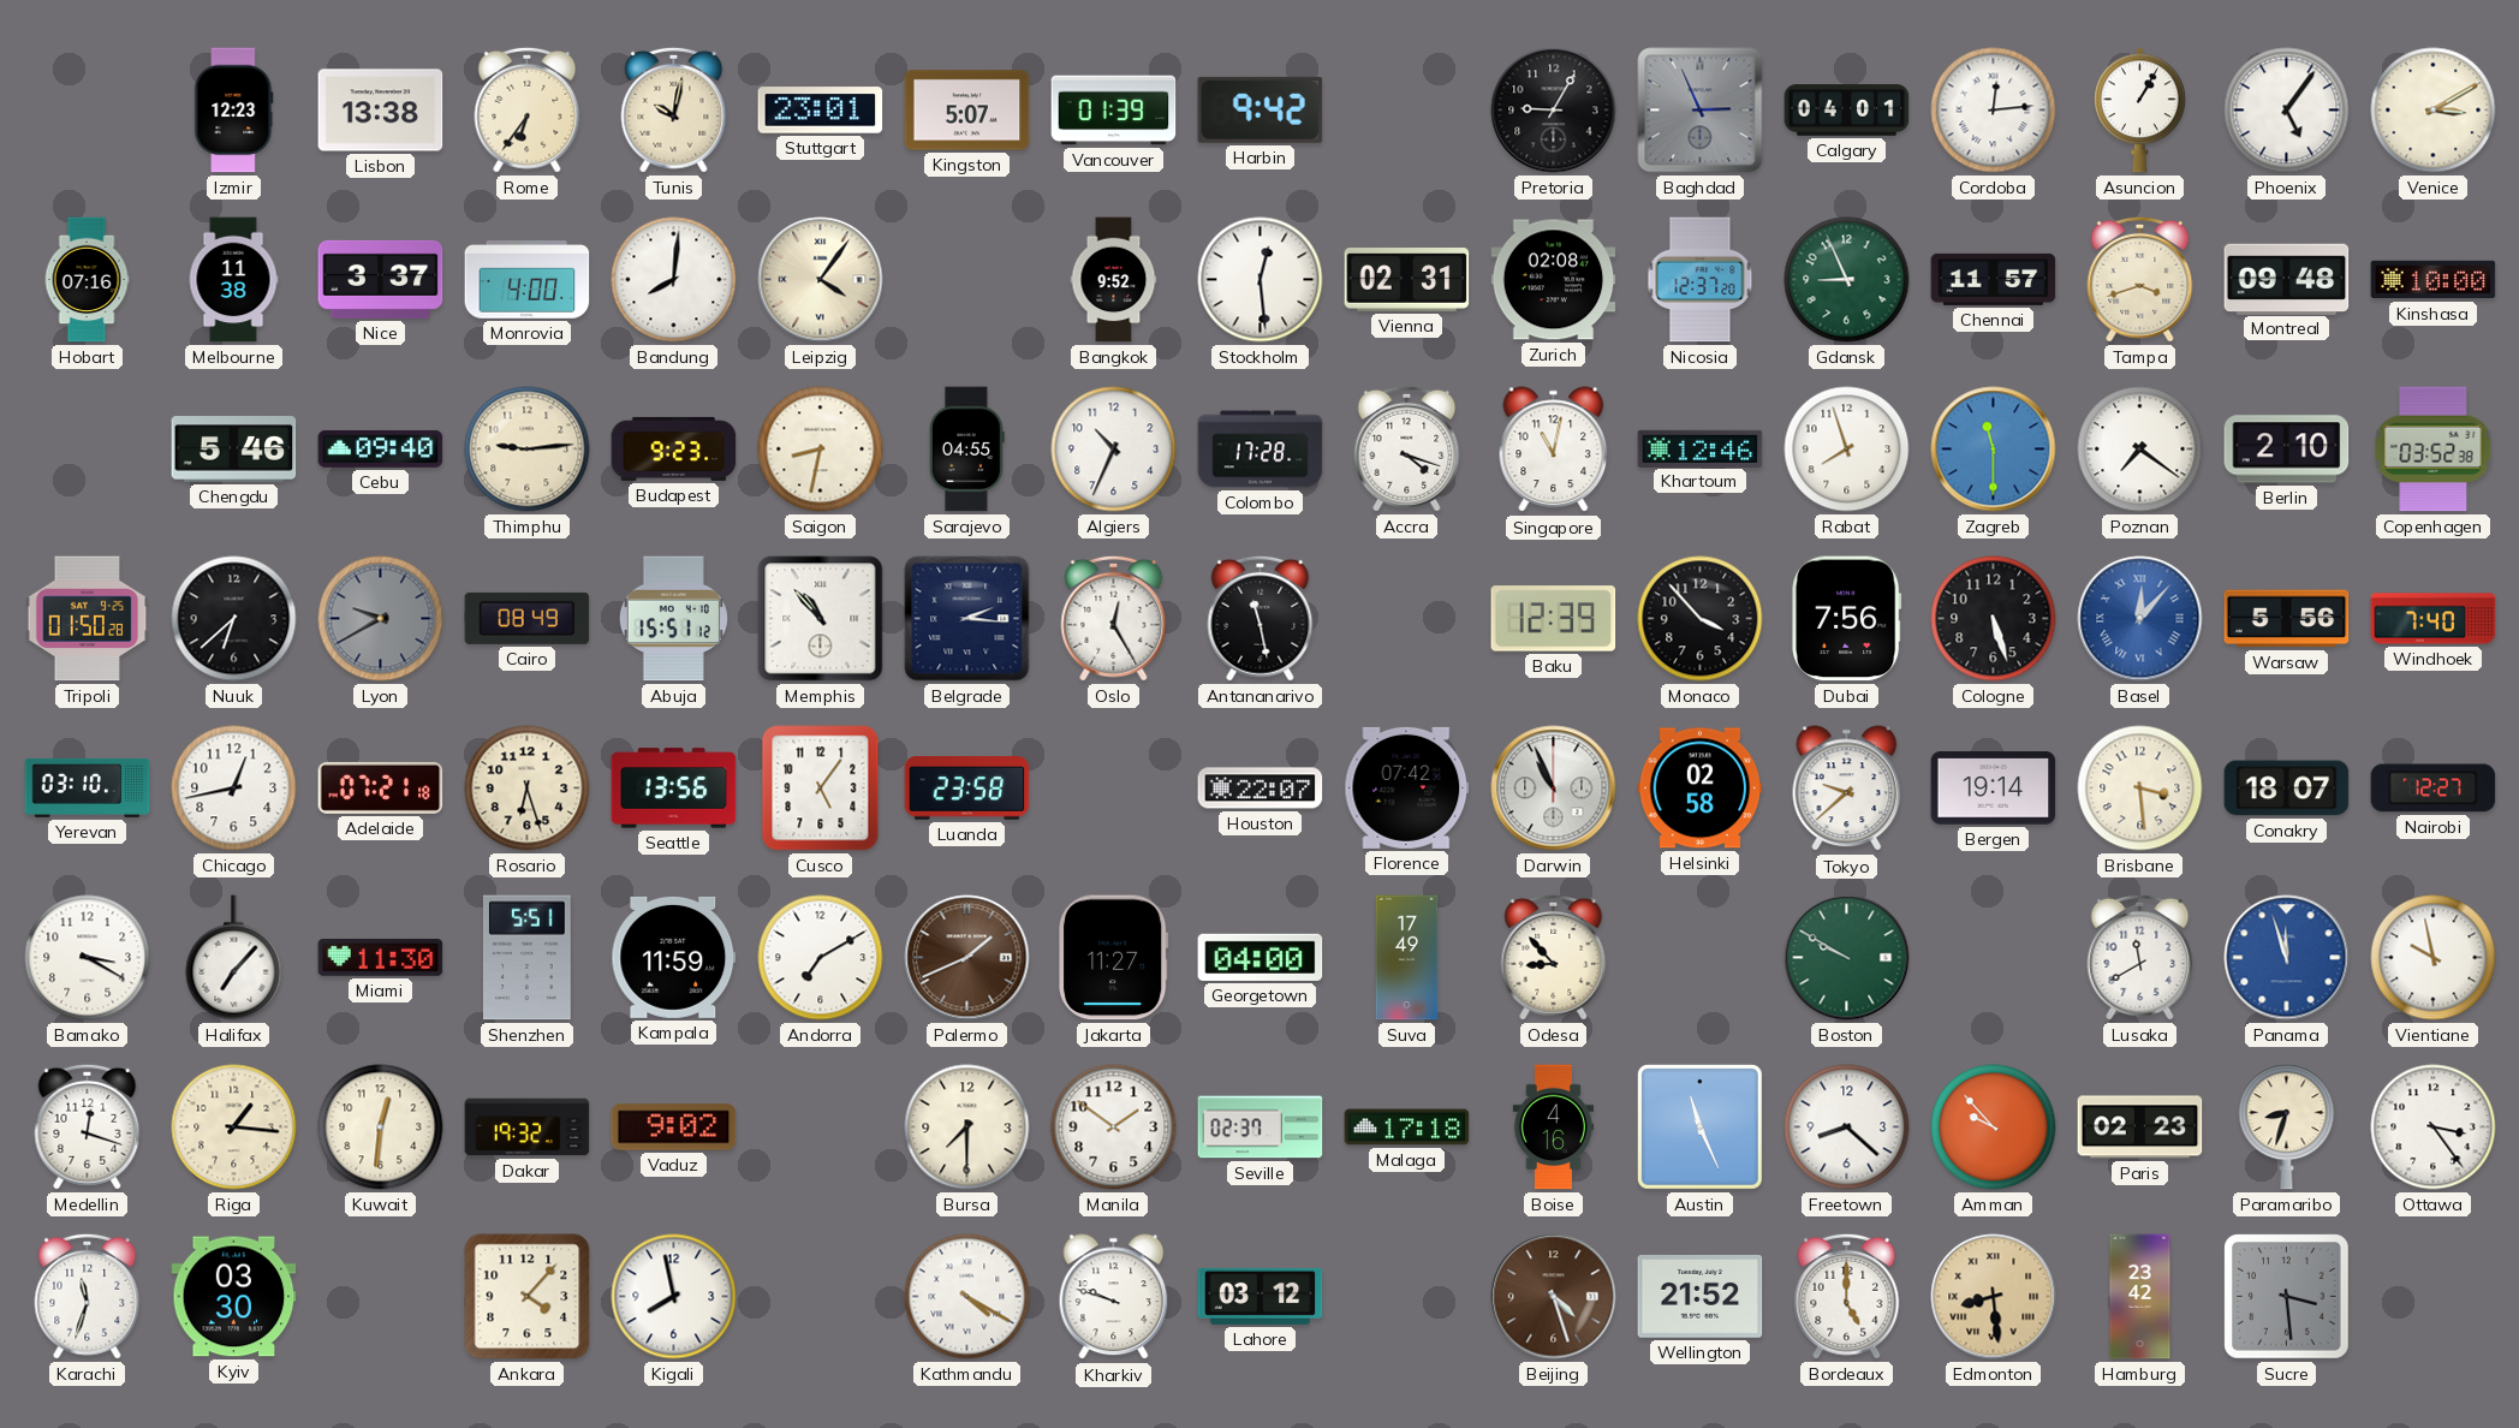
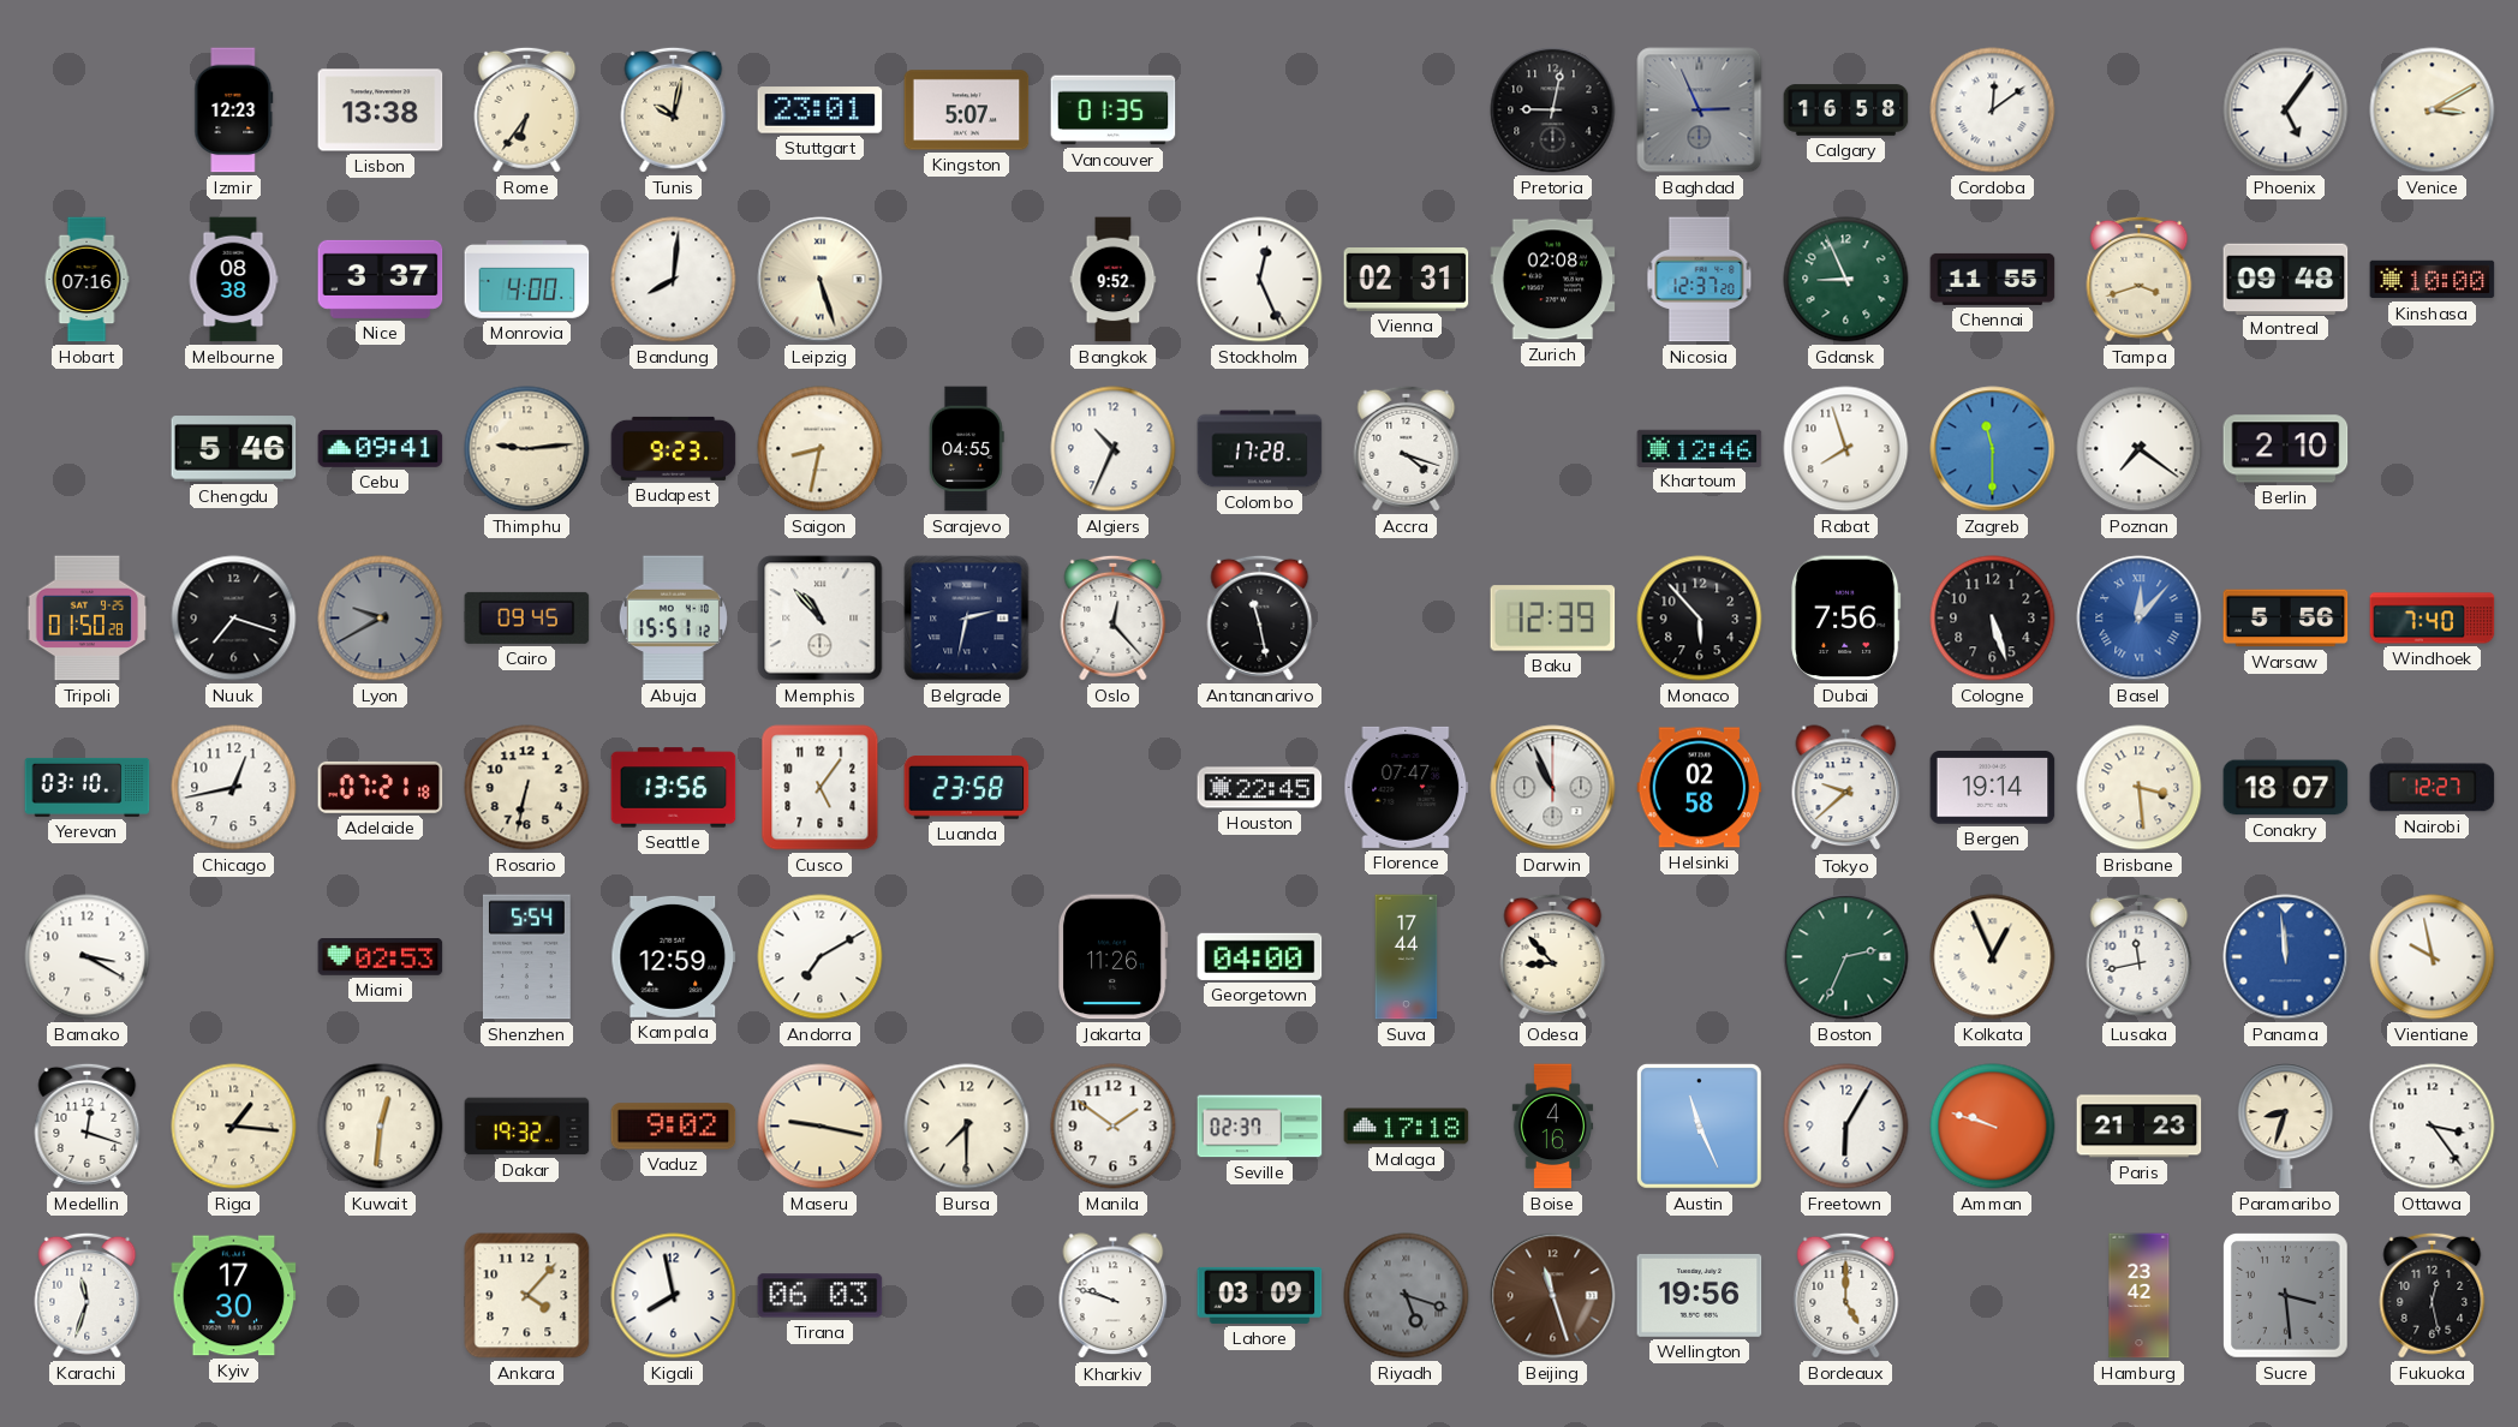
Vancouver: 01:39 -> 01:35
Harbin: 9:42 -> none
Pretoria: 9:05 -> 9:02
Calgary: 04:01 -> 16:58
Cordoba: 12:14 -> 12:09
Asuncion: 1:05 -> none
Melbourne: 11:38 -> 08:38
Leipzig: 4:06 -> 5:27
Stockholm: 12:29 -> 12:26
Chennai: 11:57 -> 11:55
Cebu: 09:40 -> 09:41
Singapore: 11:02 -> none
Copenhagen: 03:52 -> none
Nuuk: 6:38 -> 7:18
Cairo: 08:49 -> 09:45
Belgrade: 2:16 -> 2:32
Oslo: 12:25 -> 12:23
Monaco: 3:53 -> 5:53
Rosario: 6:27 -> 6:32
Houston: 22:07 -> 22:45
Florence: 07:42 -> 07:47
Halifax: 7:07 -> none
Miami: 11:30 -> 02:53
Shenzhen: 5:51 -> 5:54
Kampala: 11:59 -> 12:59
Palermo: 1:41 -> none
Jakarta: 11:27 -> 11:26
Suva: 17:49 -> 17:44
Boston: 9:50 -> 2:34
Kolkata: none -> 12:56
Lusaka: 11:40 -> 11:43
Panama: 11:57 -> 11:59
Maseru: none -> 9:17
Freetown: 8:22 -> 6:05
Amman: 9:53 -> 9:48
Paris: 02:23 -> 21:23
Kyiv: 03:30 -> 17:30
Tirana: none -> 06:03
Kathmandu: 4:20 -> none
Lahore: 03:12 -> 03:09
Riyadh: none -> 5:18
Beijing: 4:27 -> 11:27
Wellington: 21:52 -> 19:56
Edmonton: 8:29 -> none
Fukuoka: none -> 12:28
